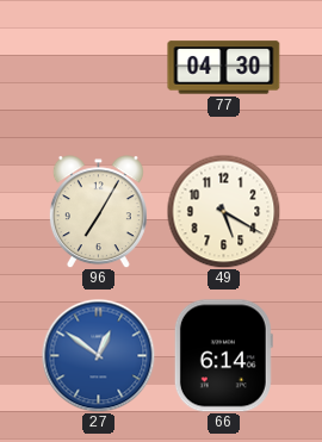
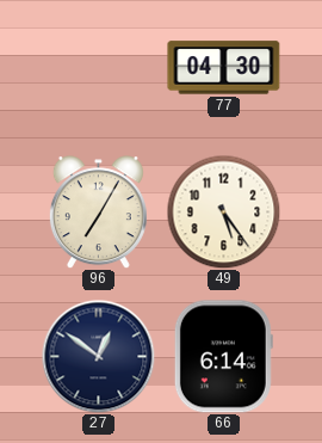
49: 5:20 -> 5:24
27 dial: blue -> navy
